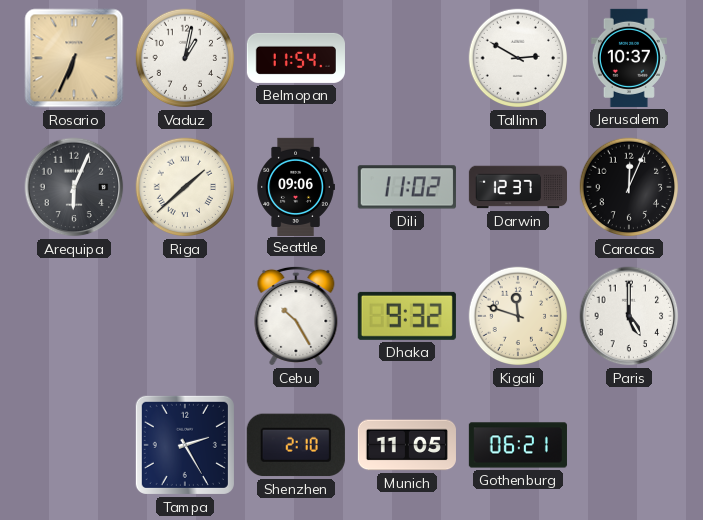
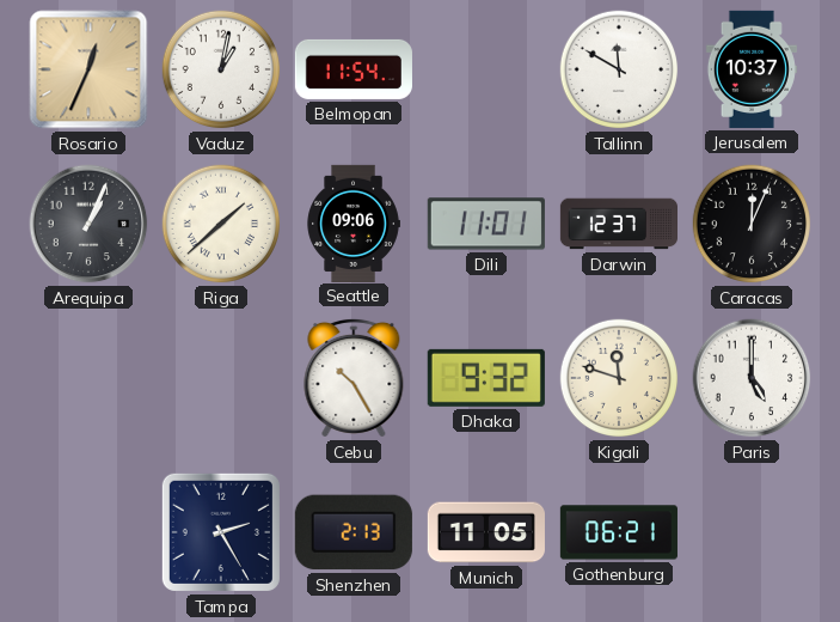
Rosario: 6:34 -> 12:34
Tallinn: 2:50 -> 11:50
Arequipa: 6:04 -> 1:04
Dili: 11:02 -> 11:01
Shenzhen: 2:10 -> 2:13
